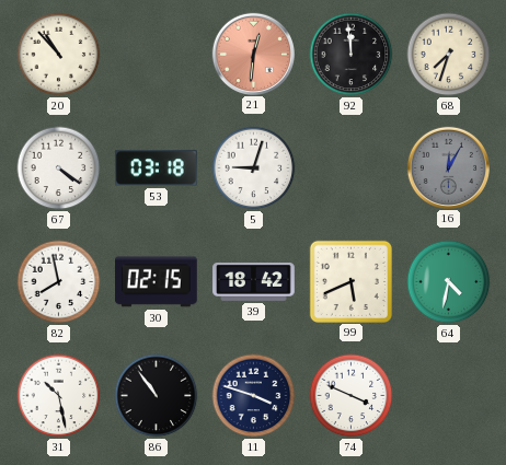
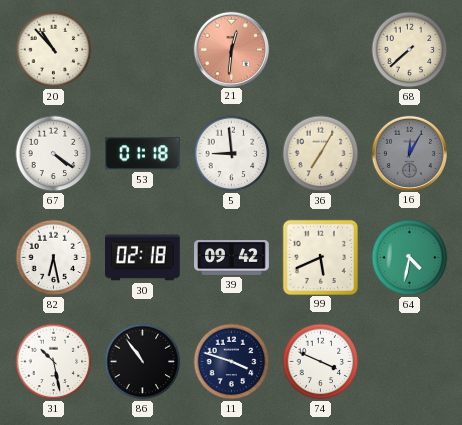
92: 11:59 -> none
68: 7:33 -> 7:38
53: 03:18 -> 01:18
5: 9:03 -> 8:59
36: none -> 7:05
82: 7:58 -> 6:28
30: 02:15 -> 02:18
39: 18:42 -> 09:42
